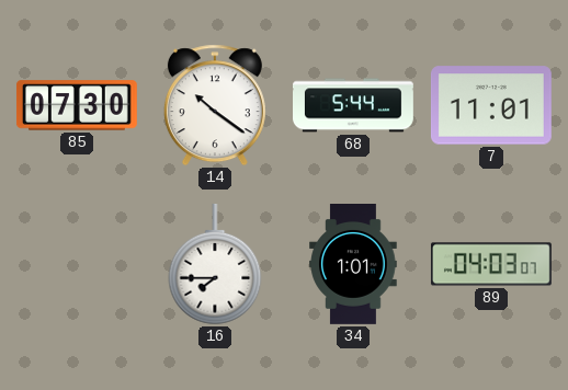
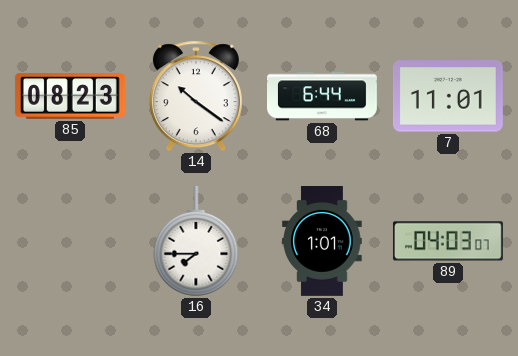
85: 07:30 -> 08:23
68: 5:44 -> 6:44
